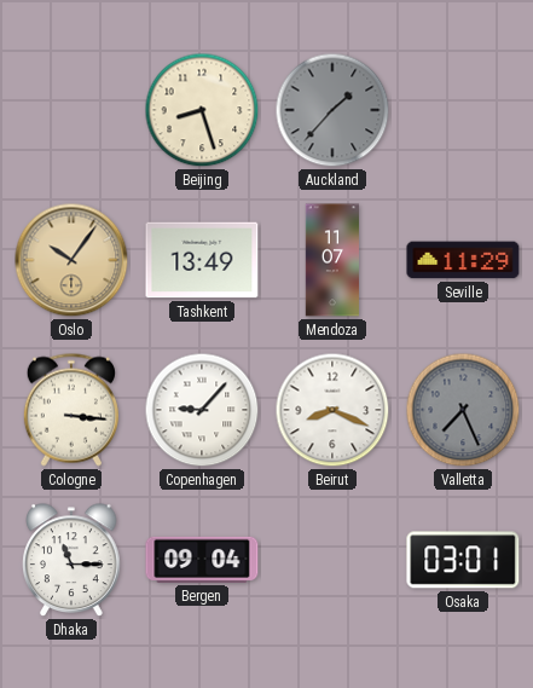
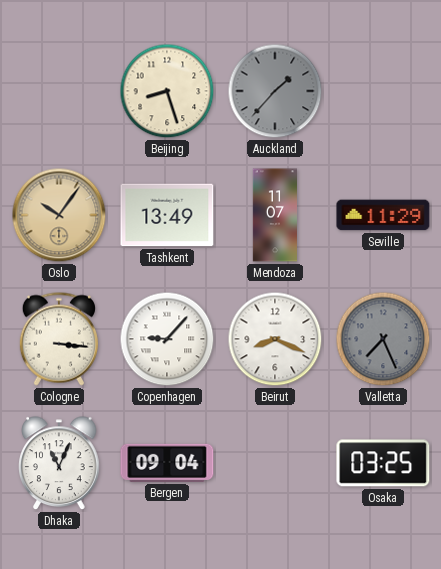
Dhaka: 11:15 -> 11:04
Osaka: 03:01 -> 03:25
